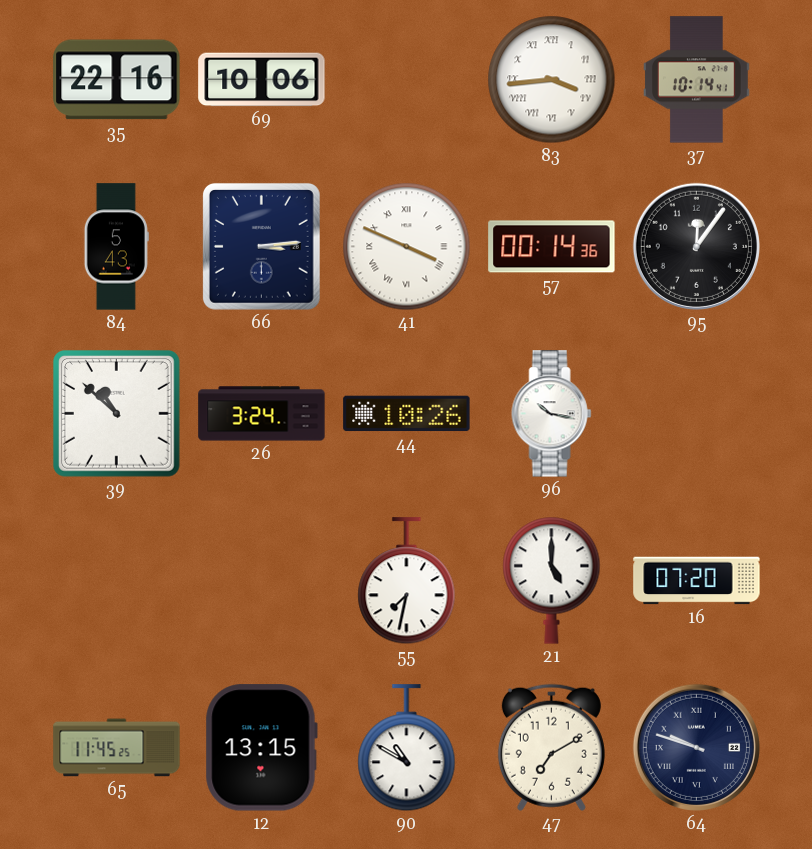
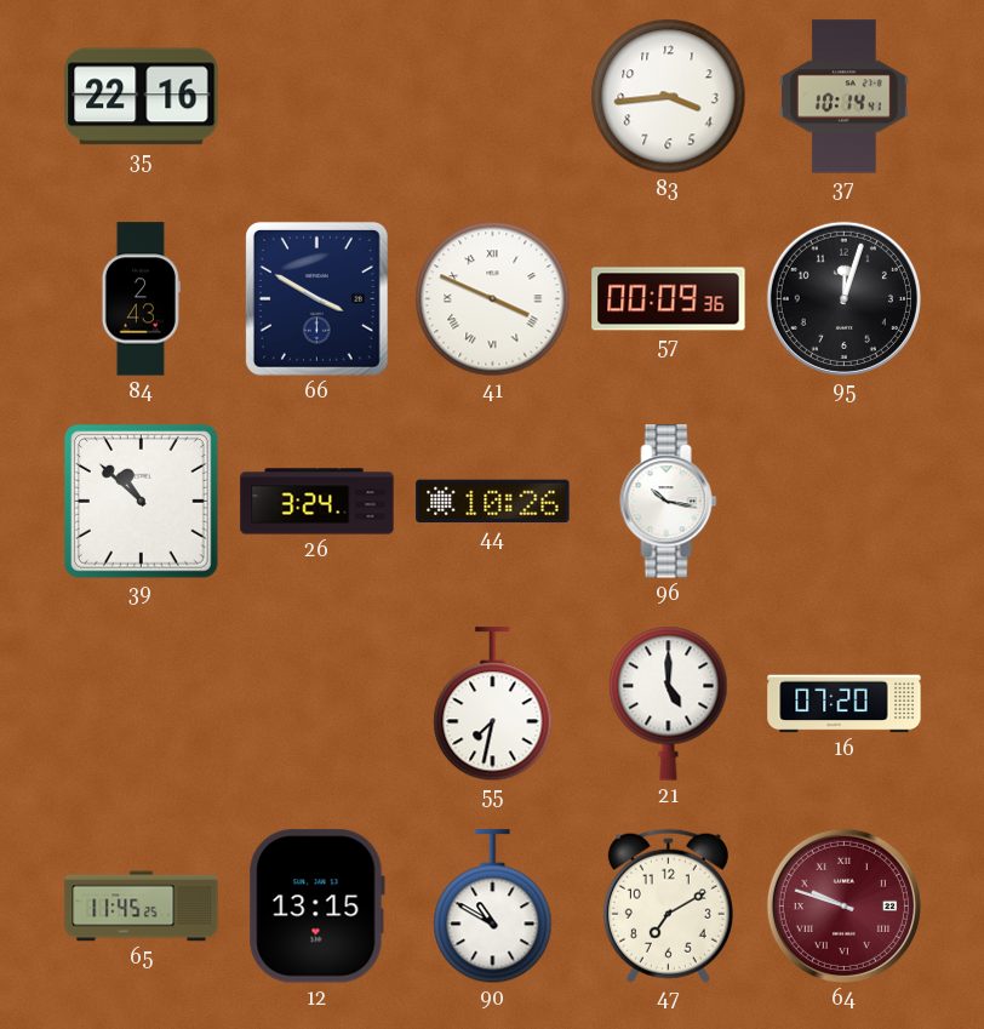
69: 10:06 -> none
83 numerals: Roman -> Arabic
84: 5:43 -> 2:43
66: 3:14 -> 3:50
57: 00:14 -> 00:09
95: 12:06 -> 12:03
64 dial: navy -> burgundy
